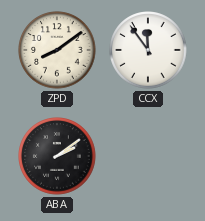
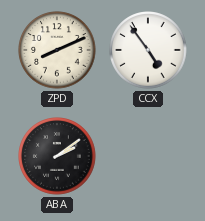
ZPD: 8:09 -> 8:11
CCX: 11:54 -> 4:54
